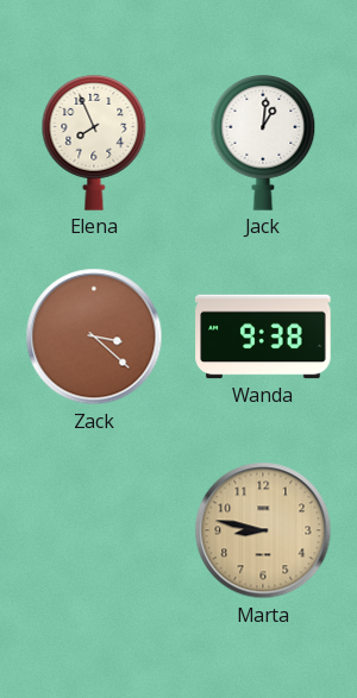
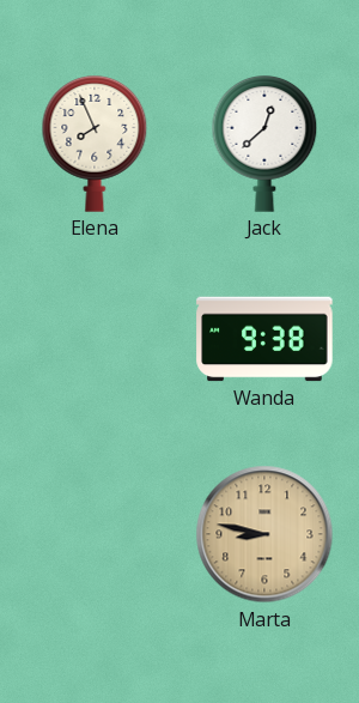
Jack: 1:01 -> 12:38
Zack: 3:22 -> none
